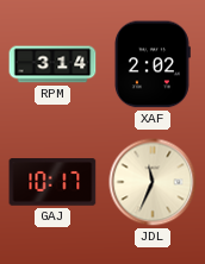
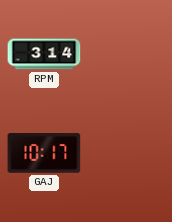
XAF: 2:02 -> none
JDL: 11:34 -> none
